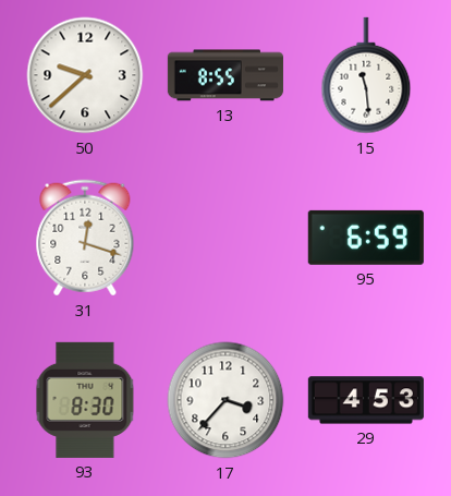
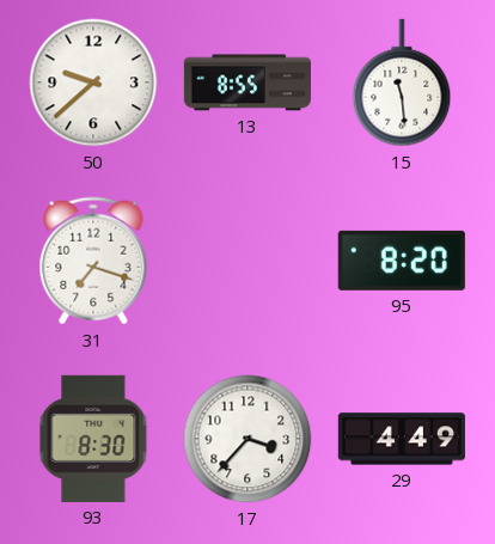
31: 12:18 -> 7:18
95: 6:59 -> 8:20
29: 4:53 -> 4:49
